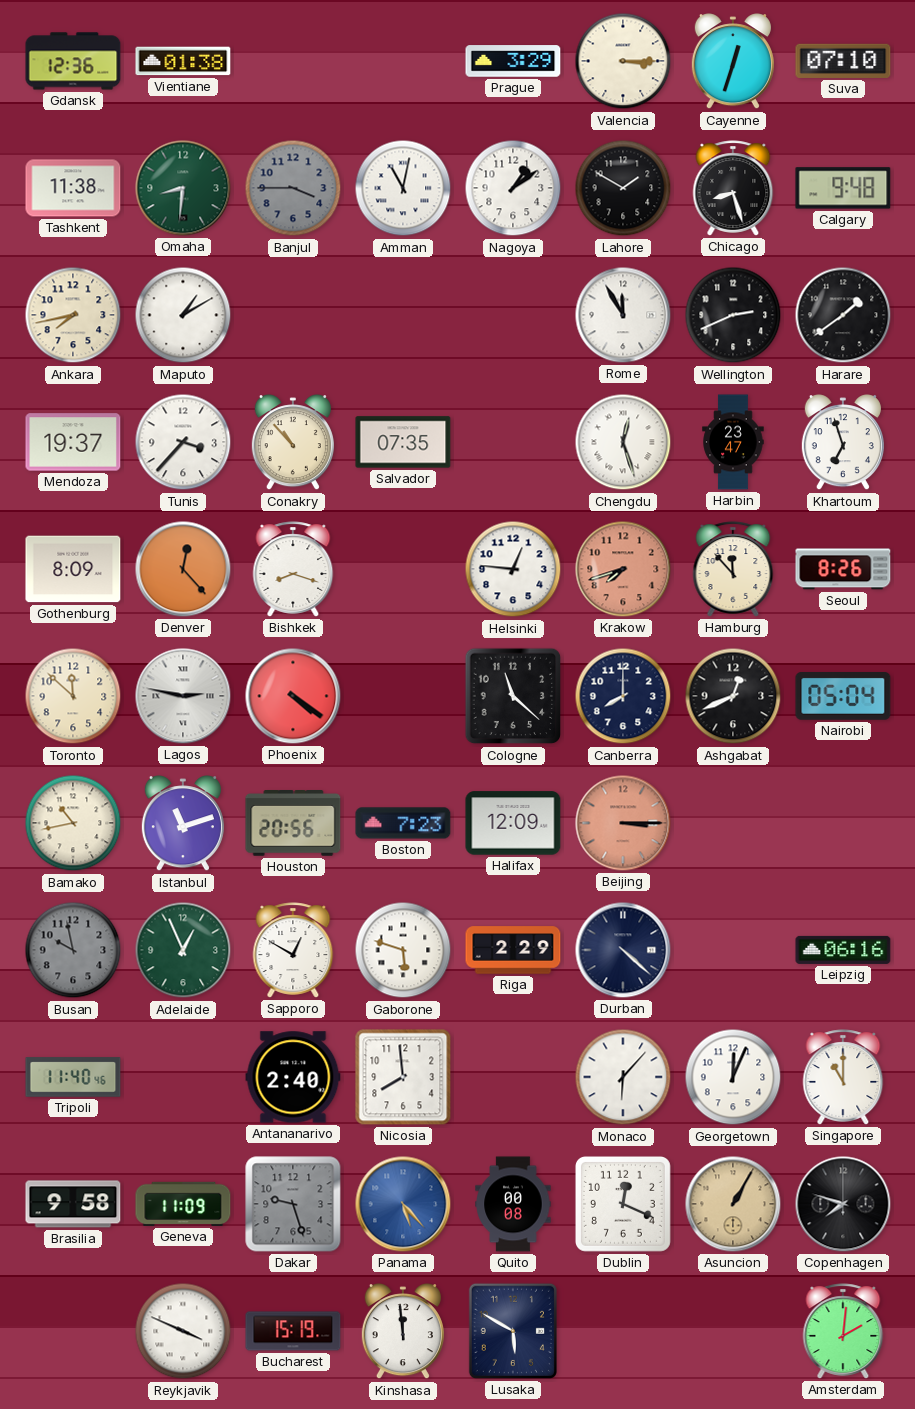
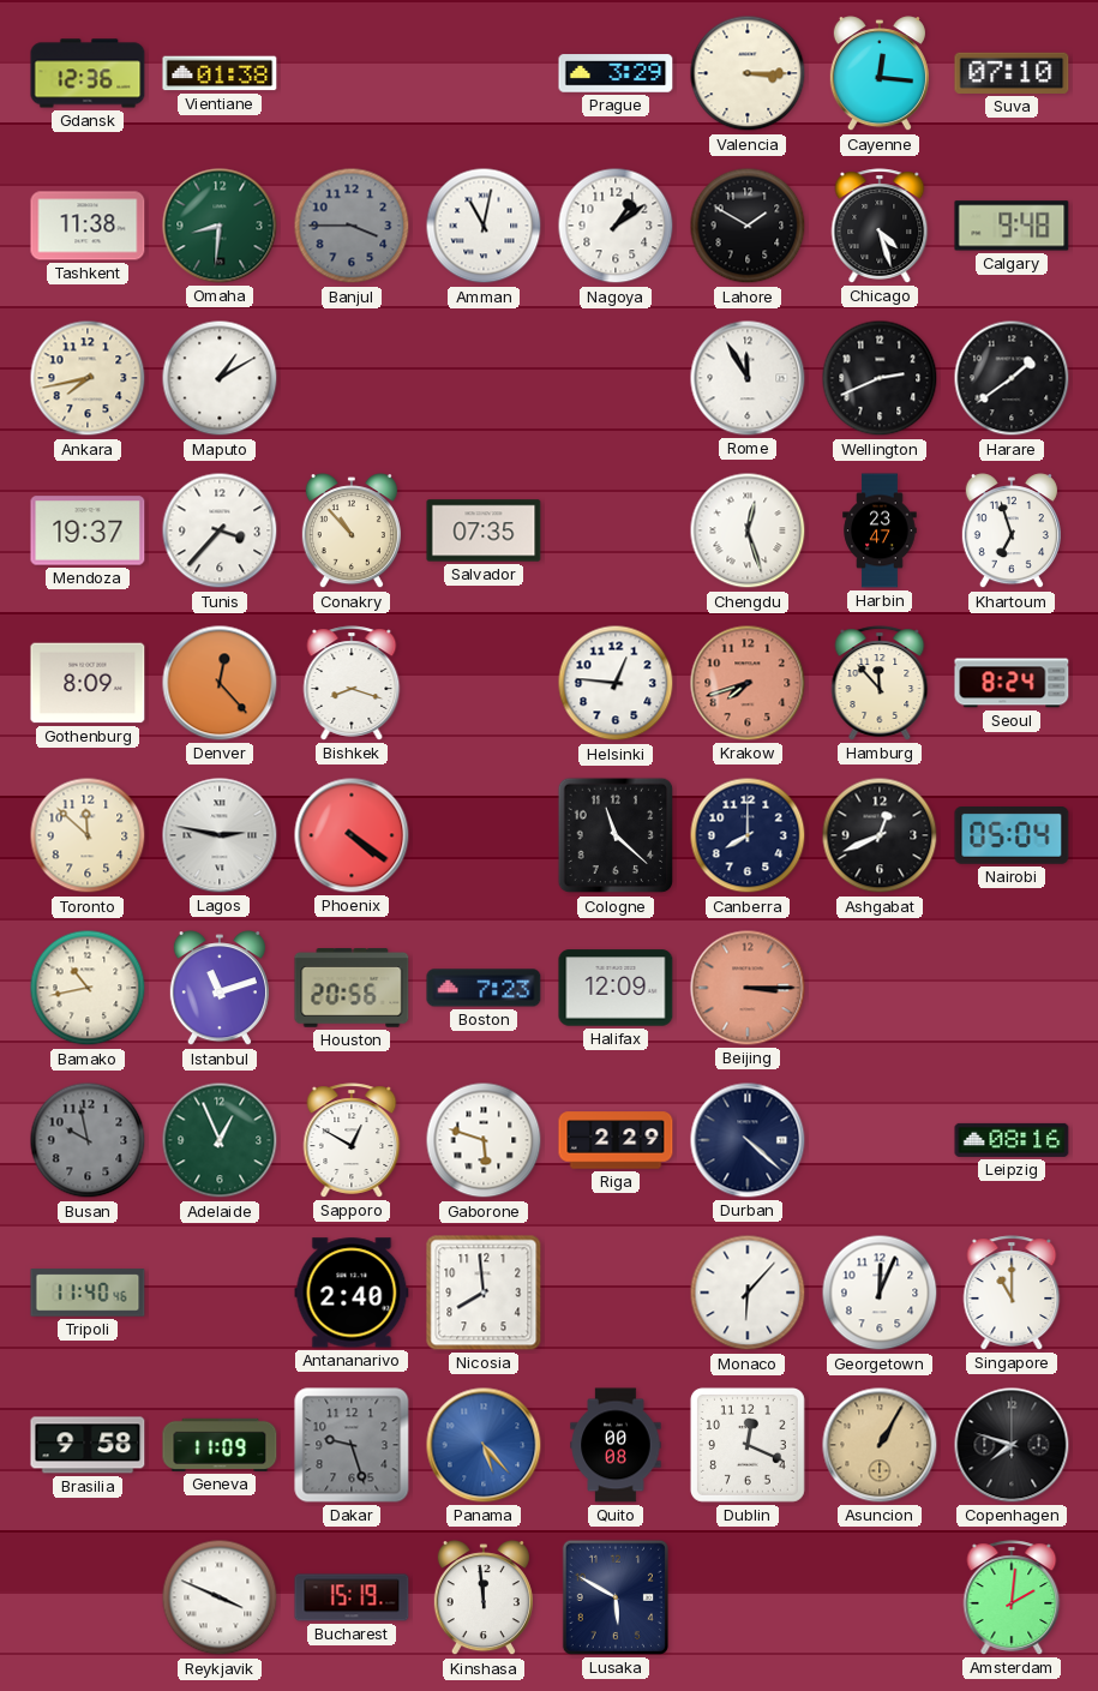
Cayenne: 12:33 -> 12:16
Chicago: 8:27 -> 4:27
Seoul: 8:26 -> 8:24
Leipzig: 06:16 -> 08:16
